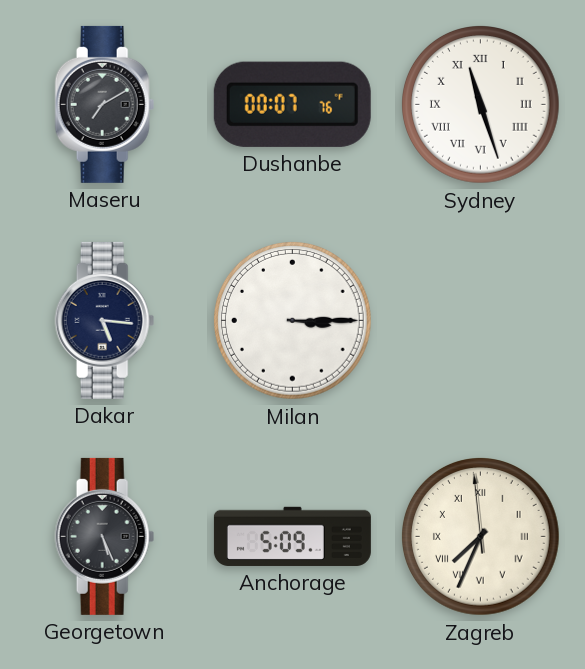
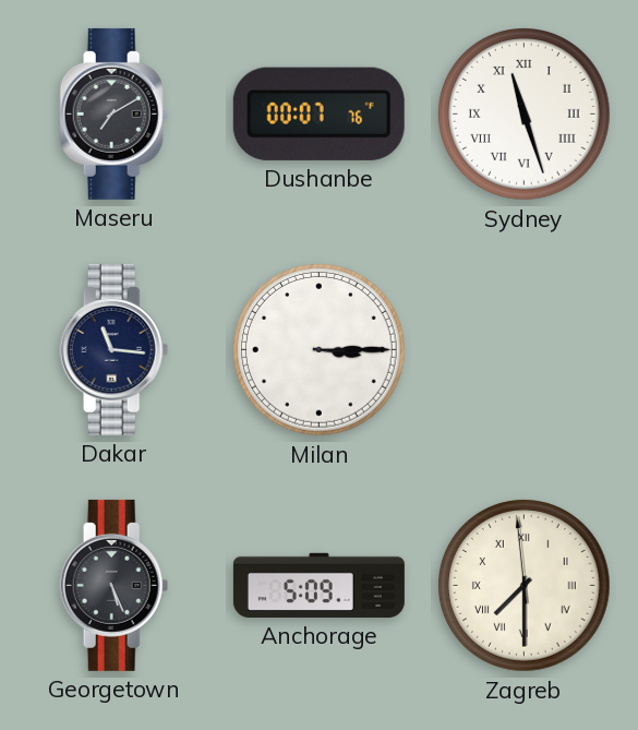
Dakar: 5:16 -> 11:16
Zagreb: 7:33 -> 7:29
